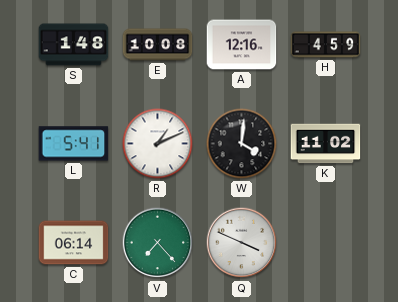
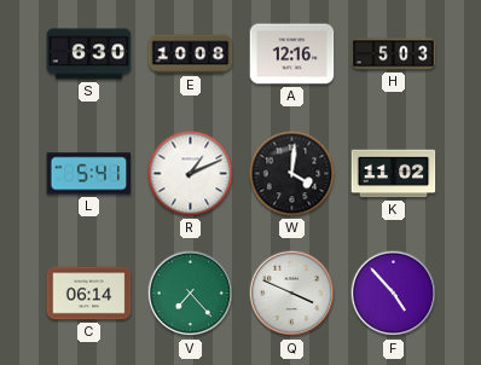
S: 1:48 -> 6:30
H: 4:59 -> 5:03
F: none -> 4:53
